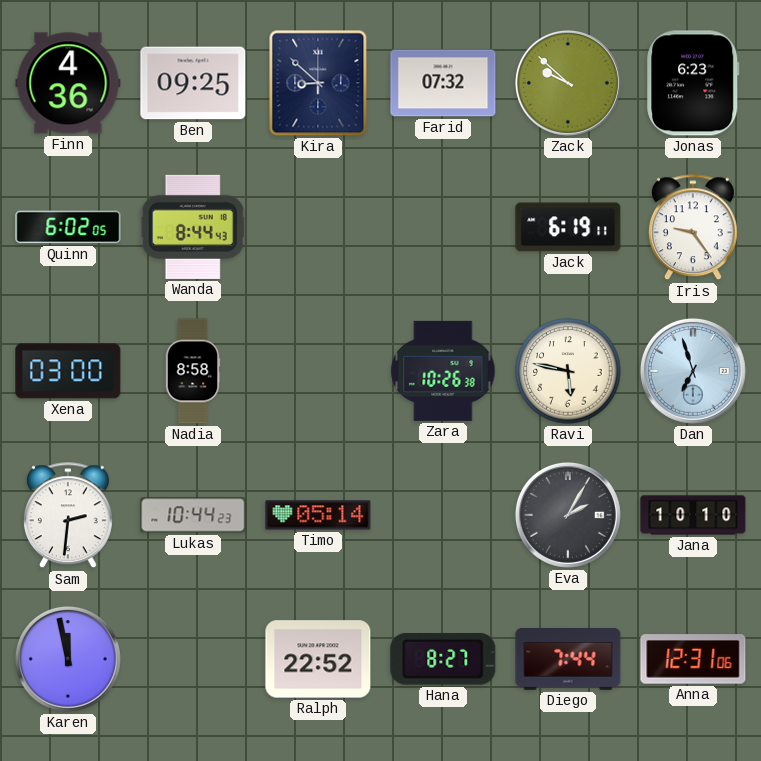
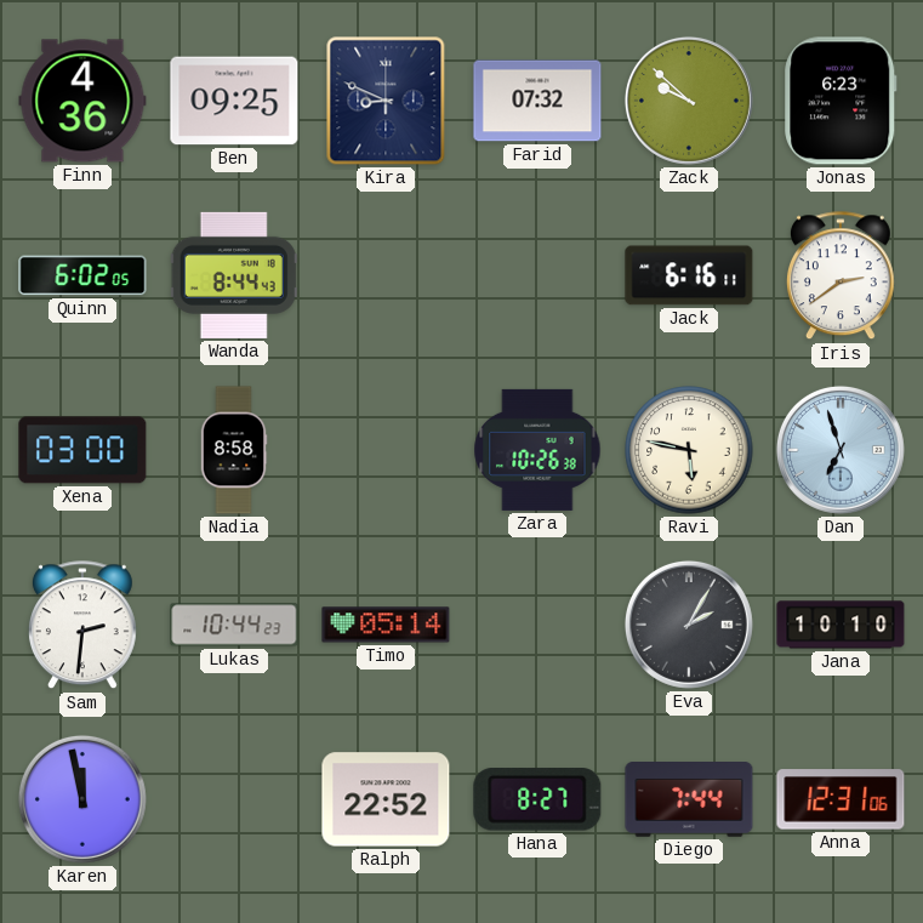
Kira: 8:52 -> 8:49
Jack: 6:19 -> 6:16
Iris: 9:24 -> 2:39
